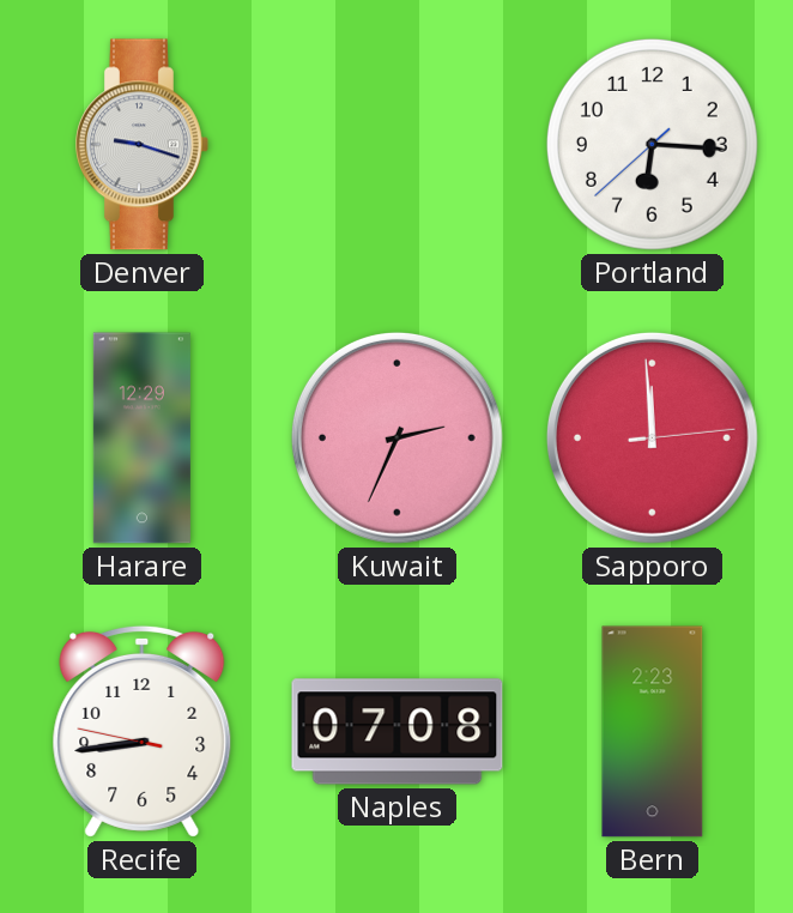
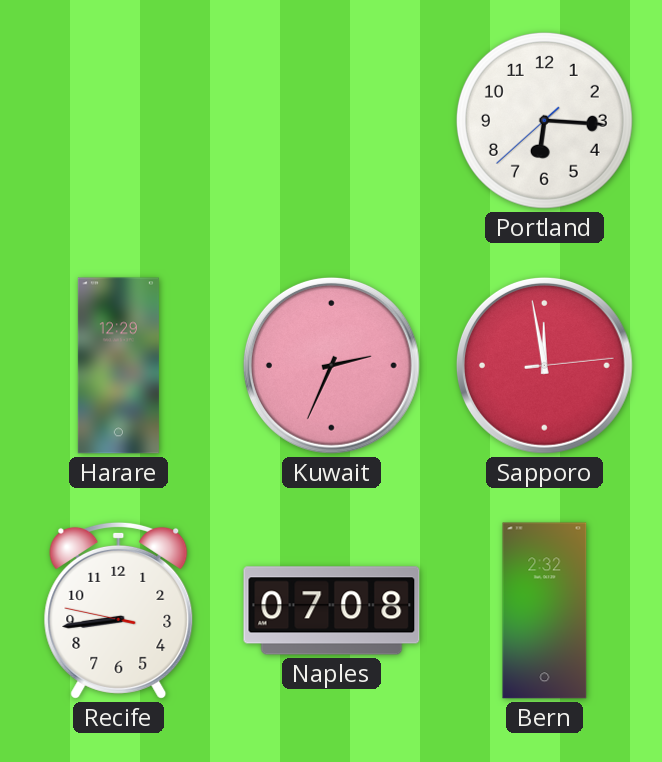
Denver: 9:18 -> none
Sapporo: 11:59 -> 11:58
Bern: 2:23 -> 2:32
